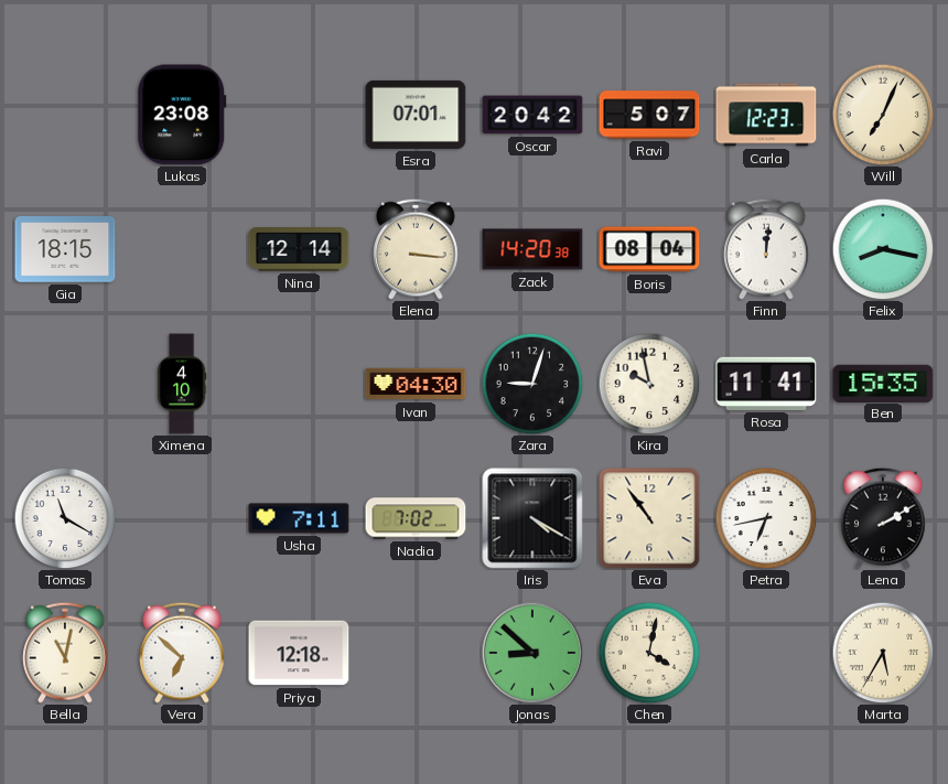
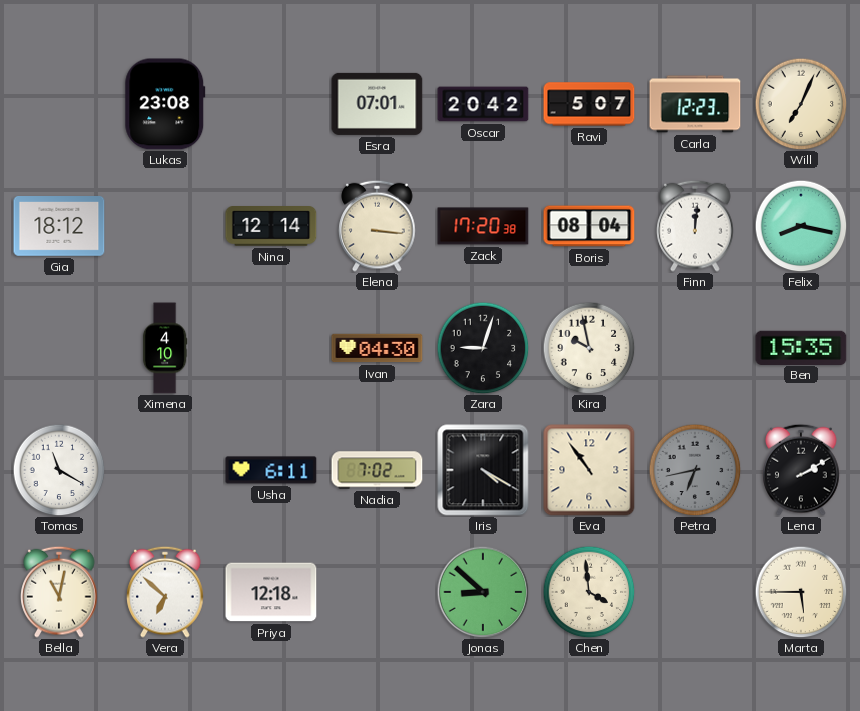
Gia: 18:15 -> 18:12
Zack: 14:20 -> 17:20
Rosa: 11:41 -> none
Usha: 7:11 -> 6:11
Petra dial: white -> grey
Chen: 4:02 -> 3:59
Marta: 5:35 -> 5:45
